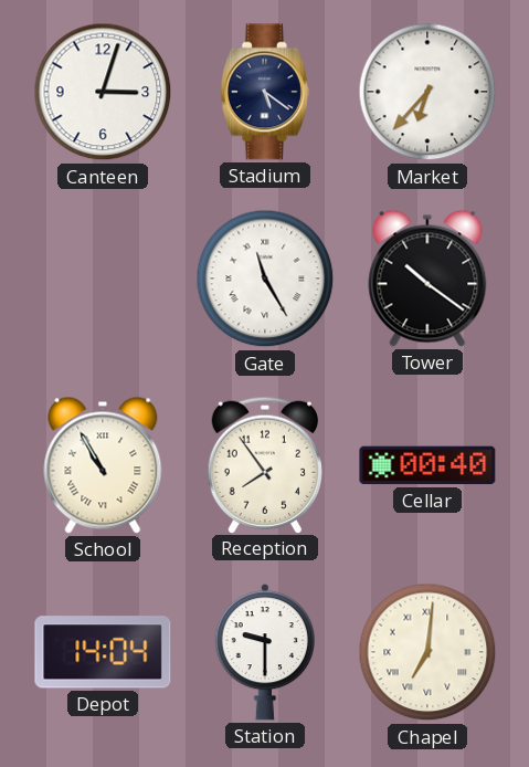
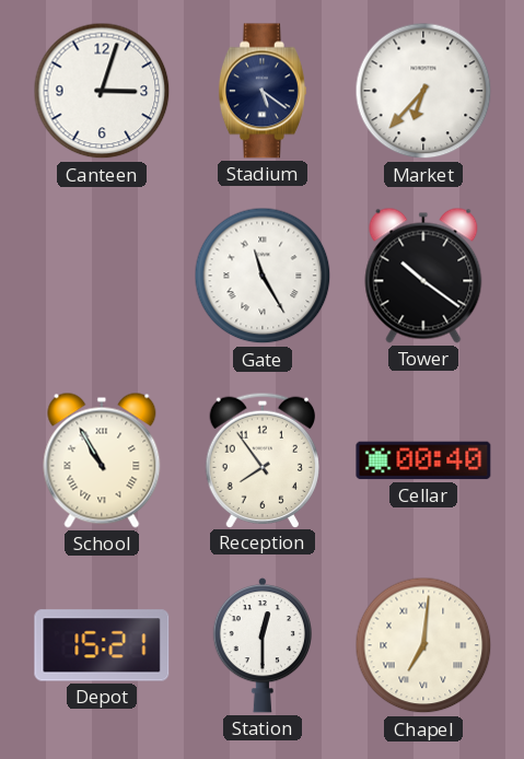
Depot: 14:04 -> 15:21
Station: 9:30 -> 12:30
